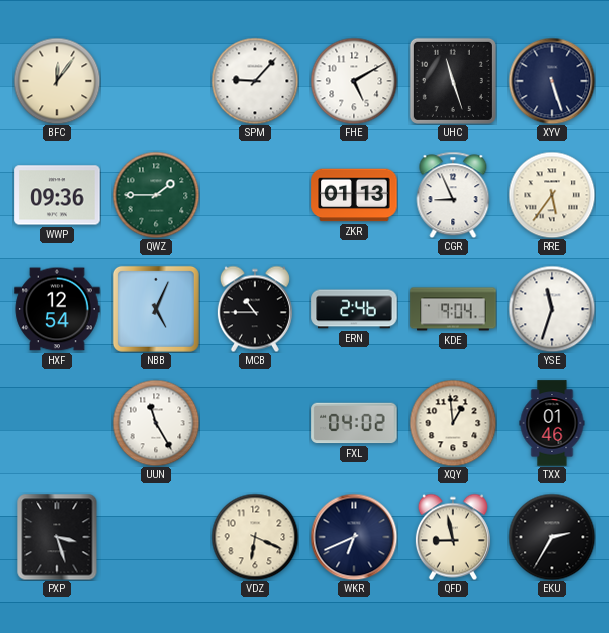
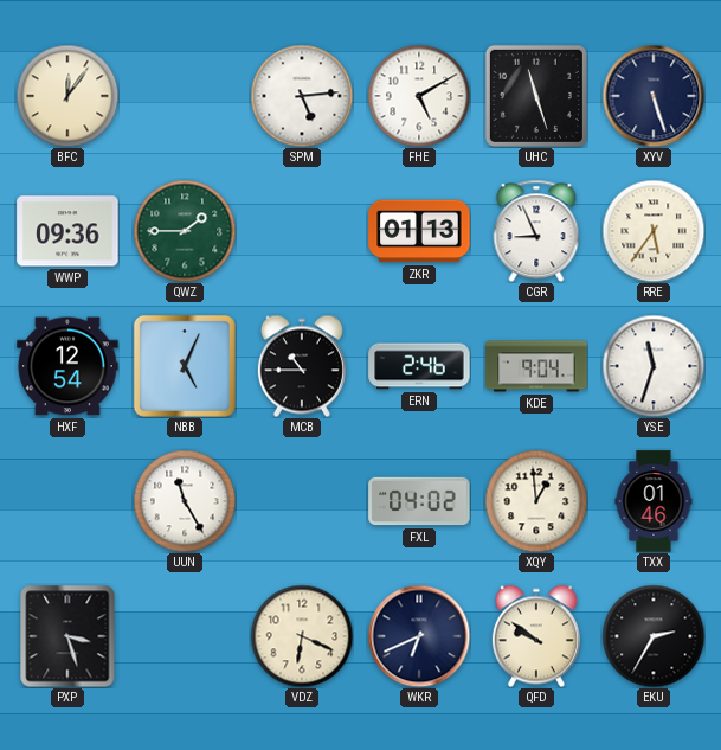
SPM: 9:07 -> 5:14
QFD: 8:58 -> 9:51
